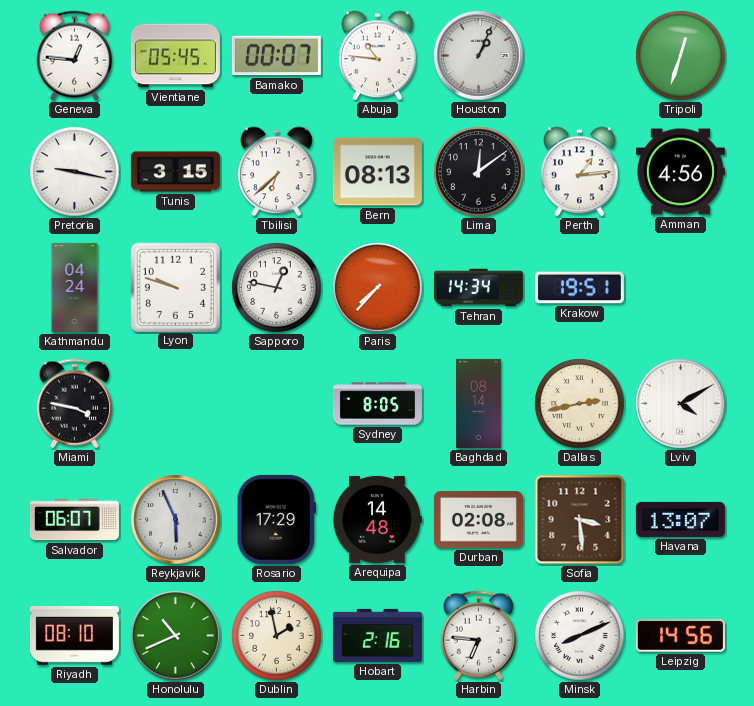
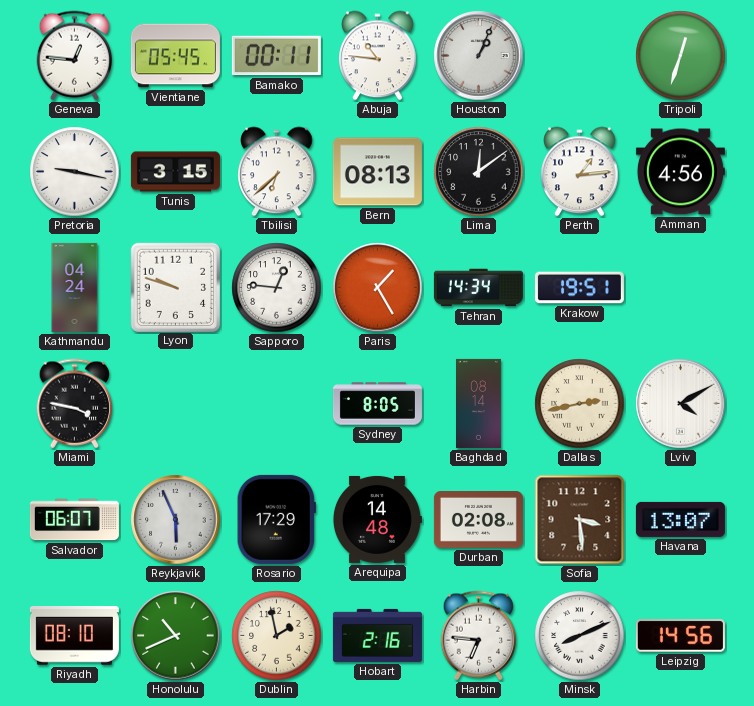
Bamako: 00:07 -> 00:11
Sapporo: 12:47 -> 12:46
Paris: 7:37 -> 1:25
